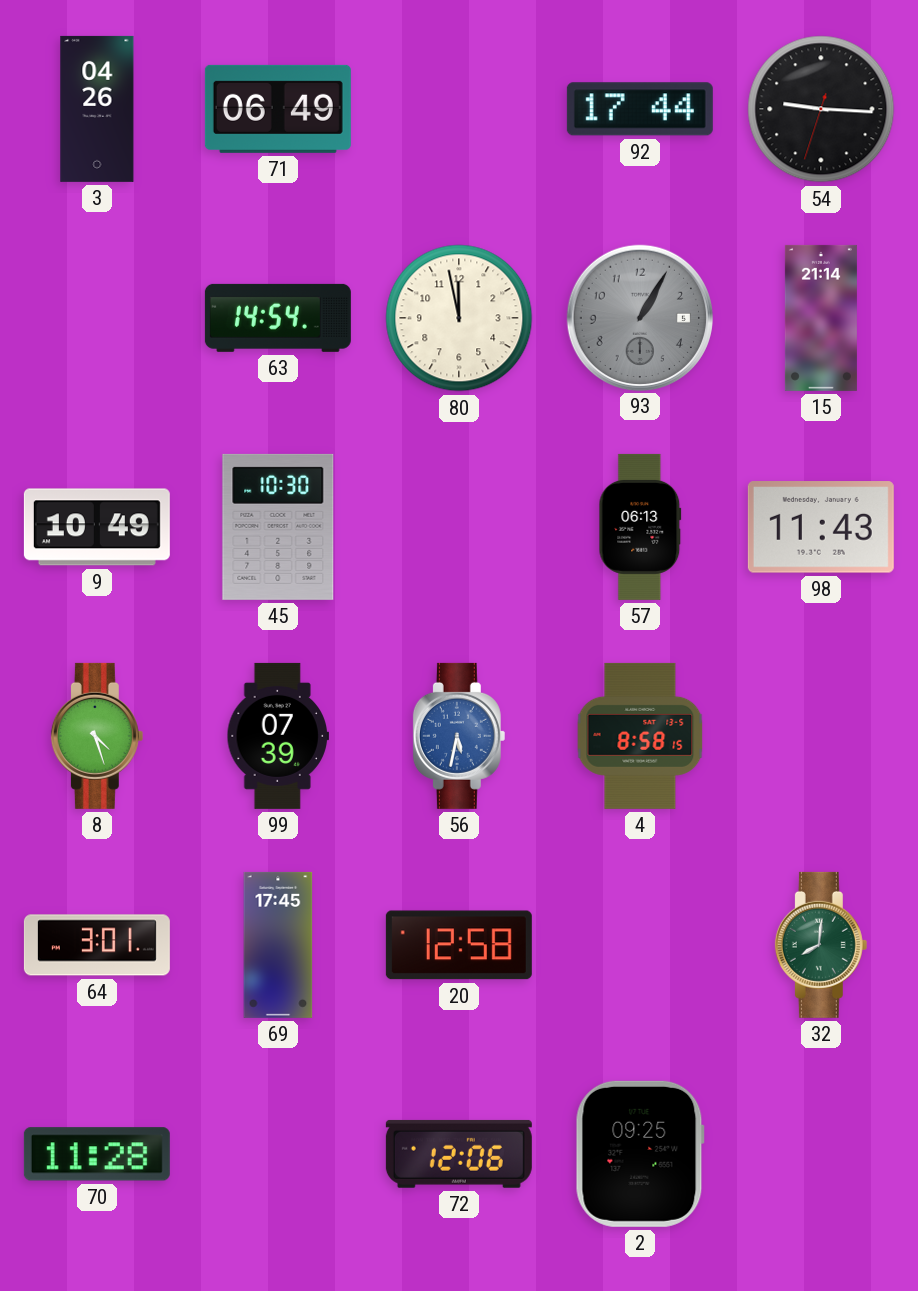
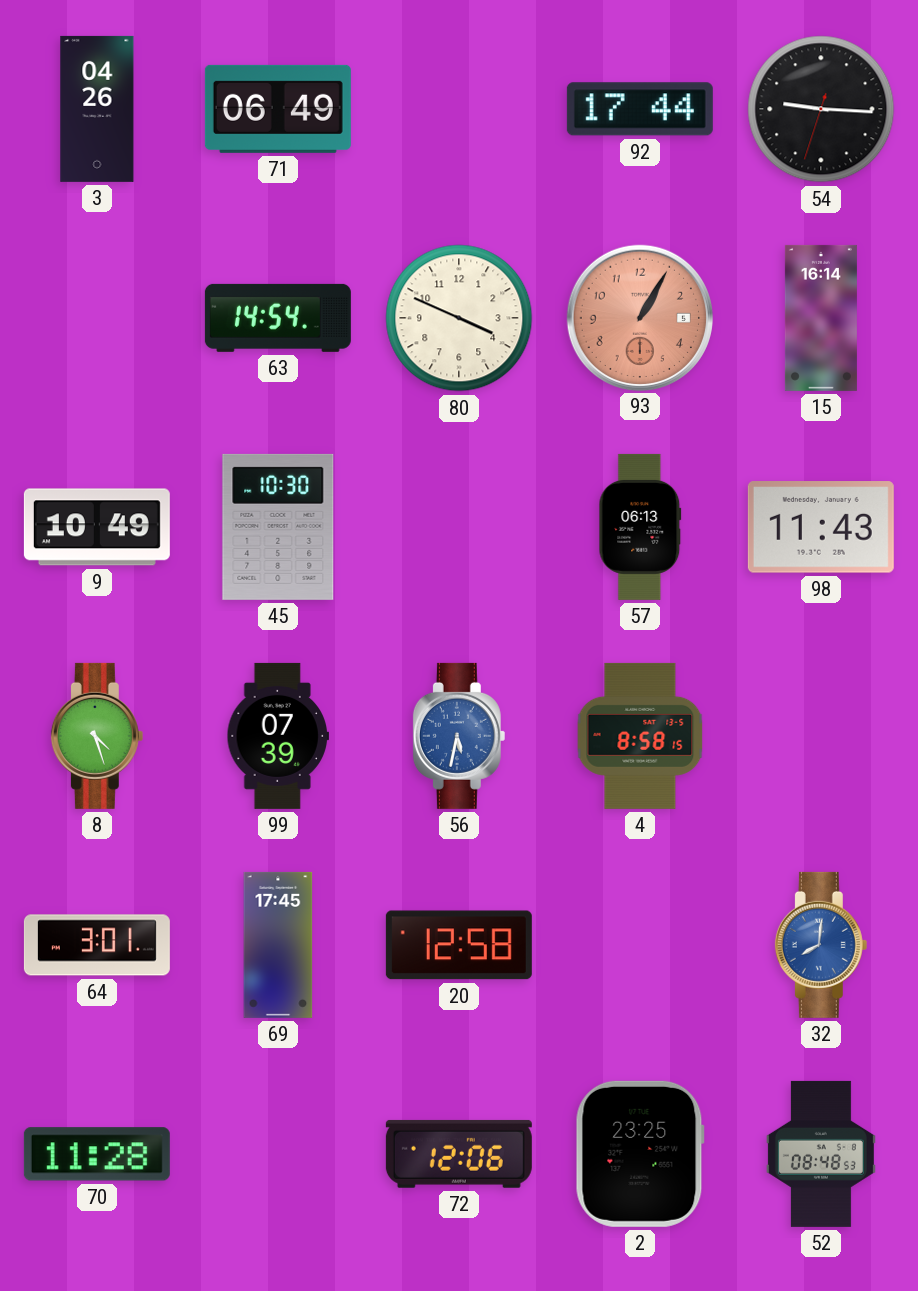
80: 11:58 -> 3:49
93 dial: grey -> salmon
15: 21:14 -> 16:14
32 dial: green -> blue
2: 09:25 -> 23:25
52: none -> 08:48
